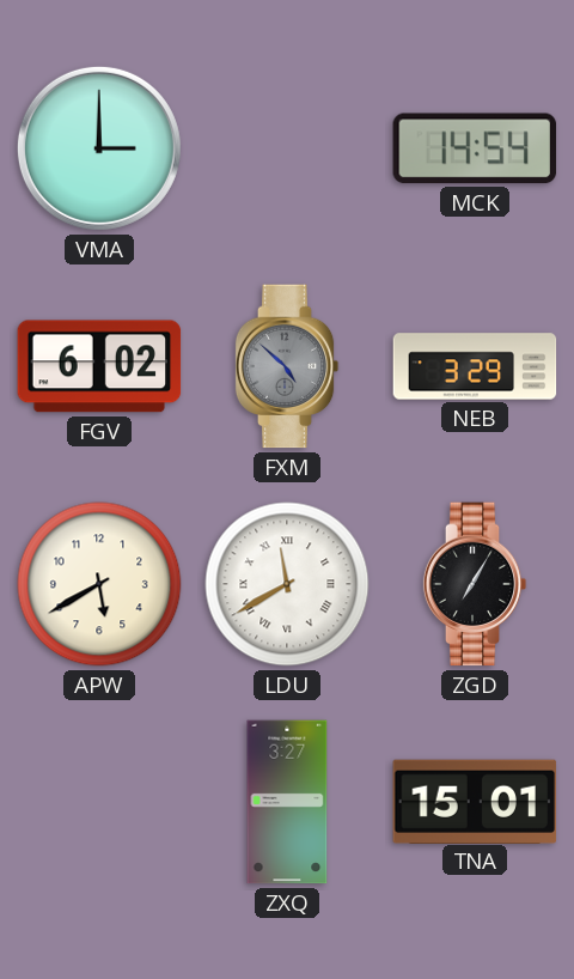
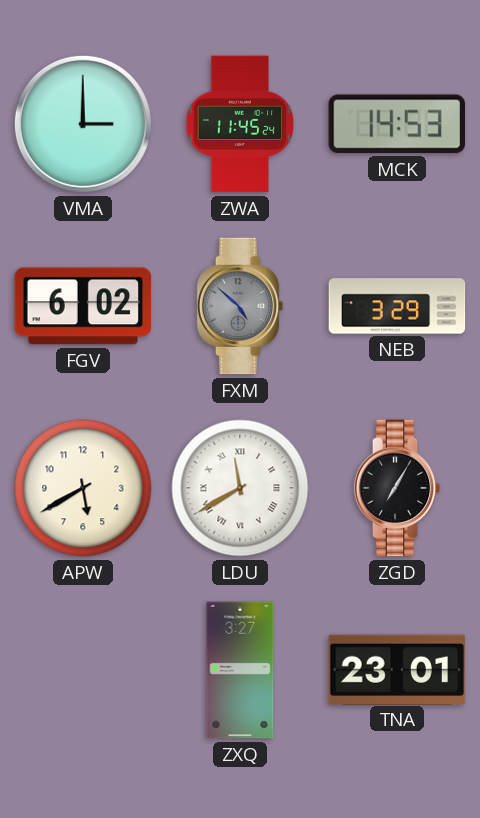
ZWA: none -> 11:45
MCK: 14:54 -> 14:53
TNA: 15:01 -> 23:01
